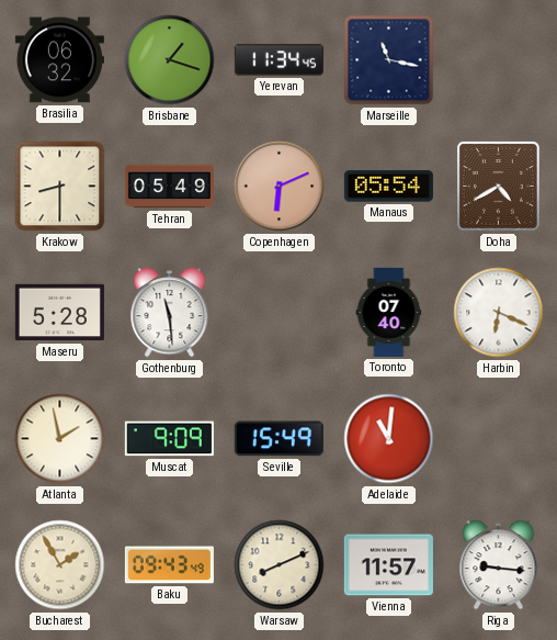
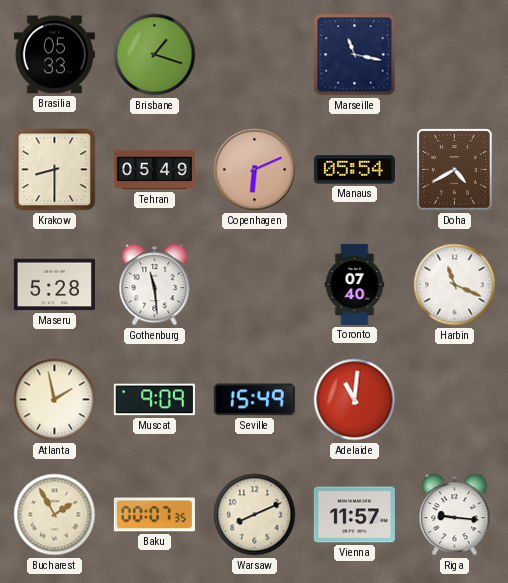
Brasilia: 06:32 -> 05:33
Yerevan: 11:34 -> none
Harbin: 6:19 -> 11:19
Baku: 09:43 -> 00:07
